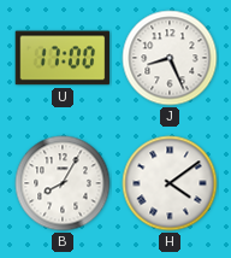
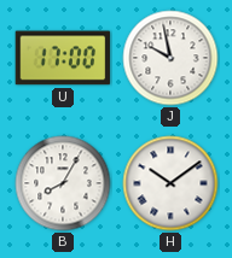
J: 8:26 -> 9:58
H: 4:09 -> 10:09
